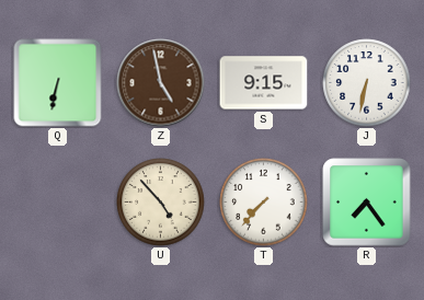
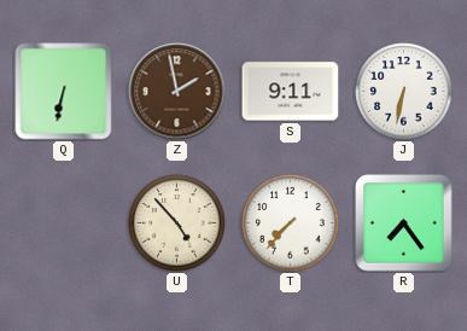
Z: 4:58 -> 1:58
S: 9:15 -> 9:11
